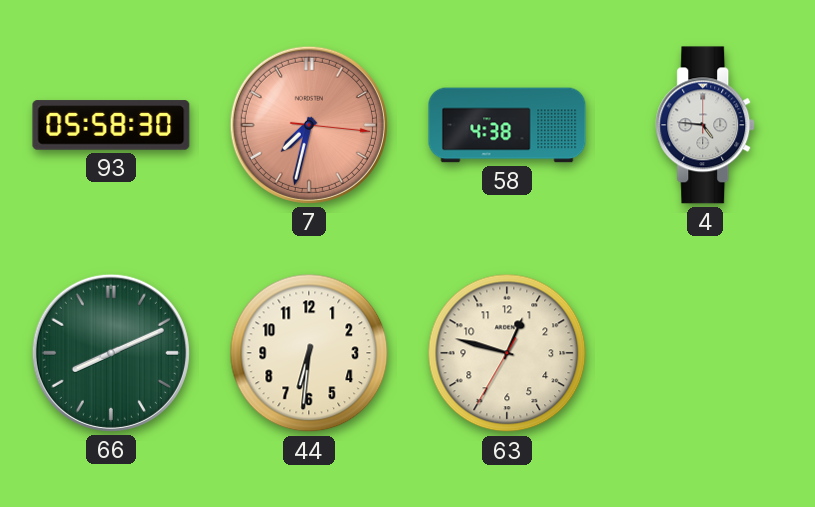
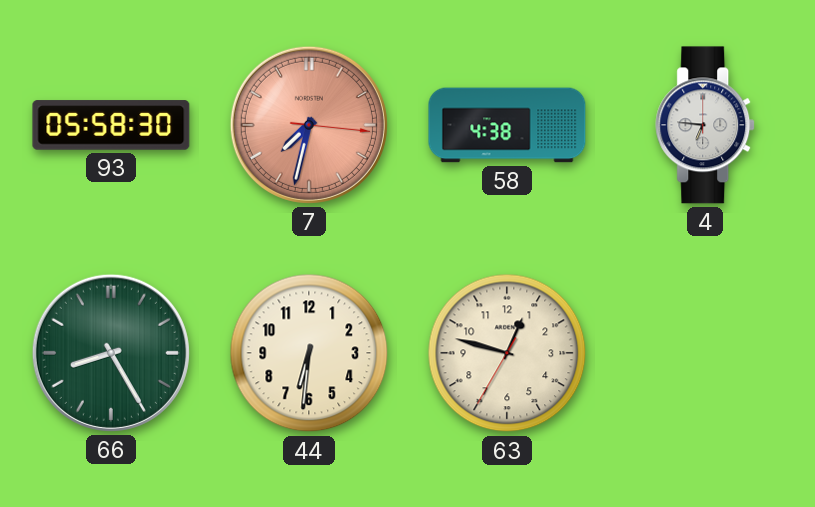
4: 4:46 -> 6:46
66: 8:11 -> 8:25
